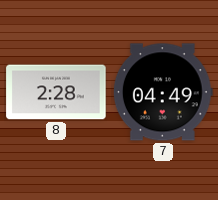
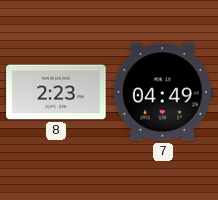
8: 2:28 -> 2:23
